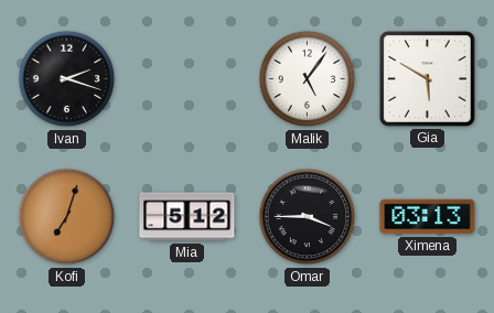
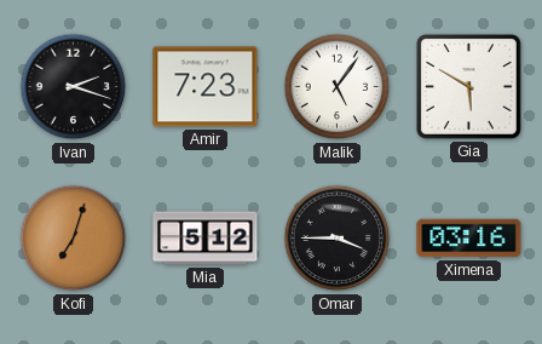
Amir: none -> 7:23
Ximena: 03:13 -> 03:16
